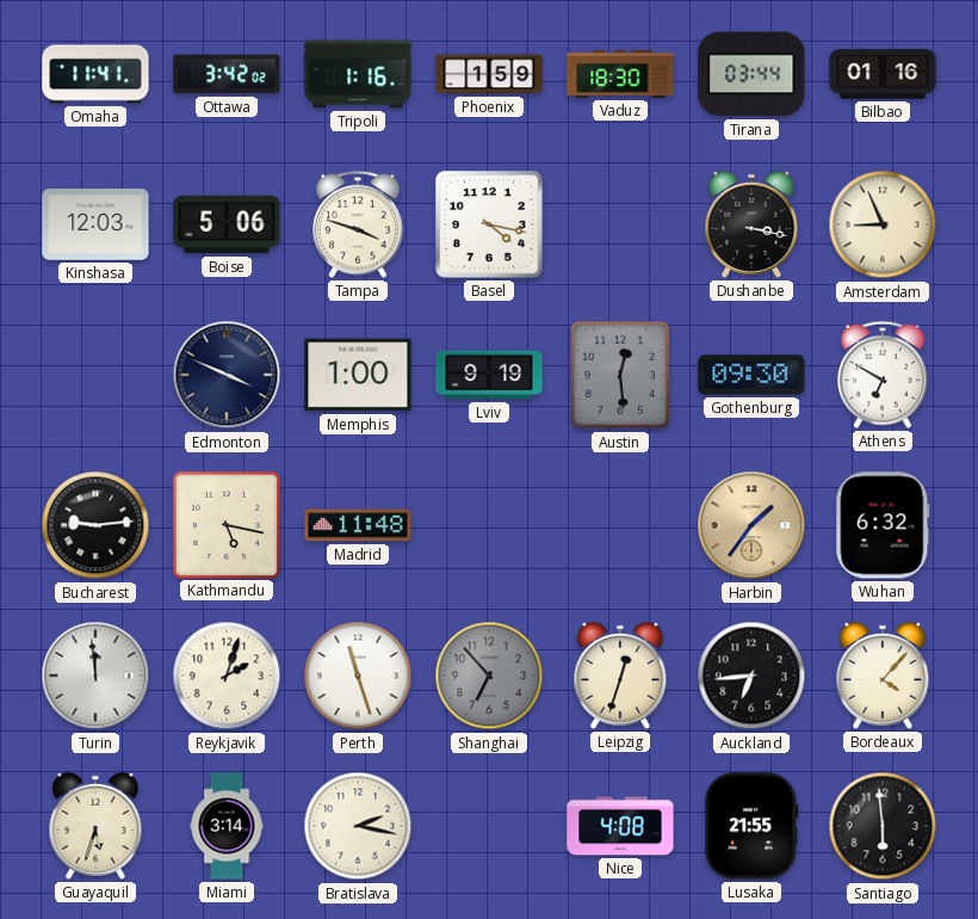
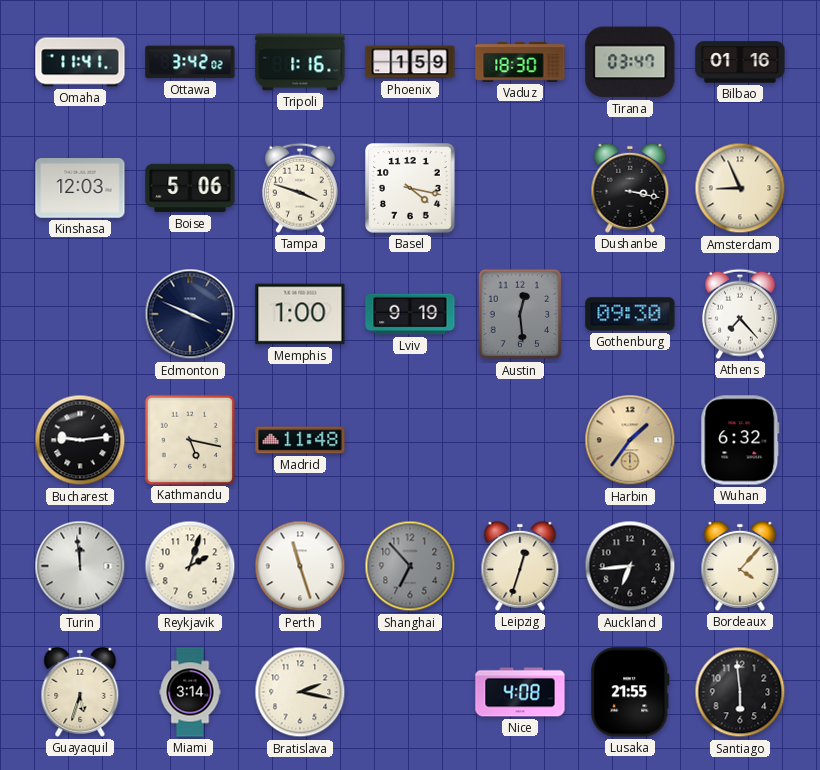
Tirana: 03:44 -> 03:47
Athens: 6:50 -> 7:23
